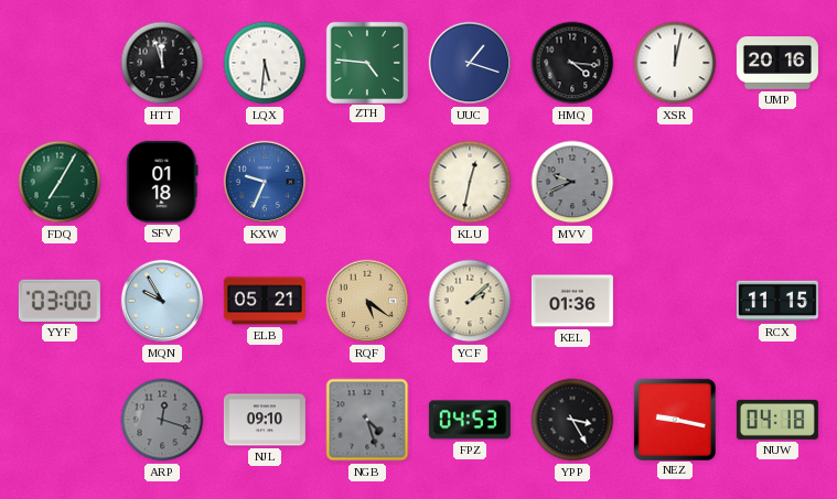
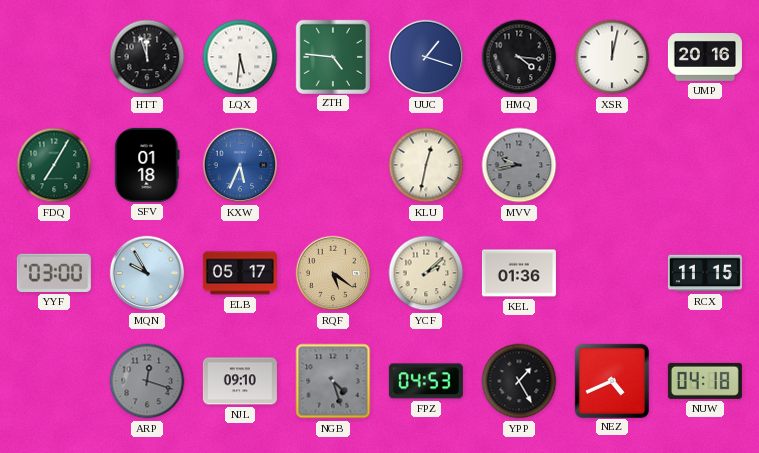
KXW: 9:34 -> 5:34
MVV: 9:41 -> 9:43
ELB: 05:21 -> 05:17
YPP: 3:25 -> 1:25
NEZ: 9:17 -> 4:41
